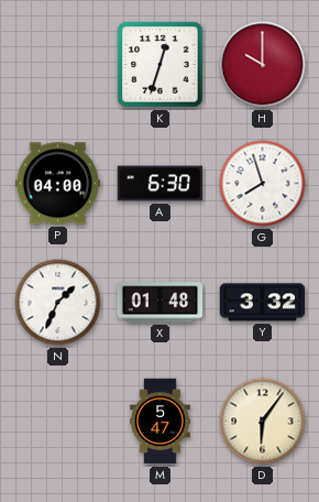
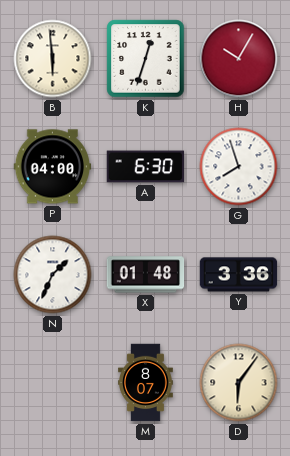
B: none -> 5:59
H: 10:00 -> 10:05
Y: 3:32 -> 3:36
M: 5:47 -> 8:07
